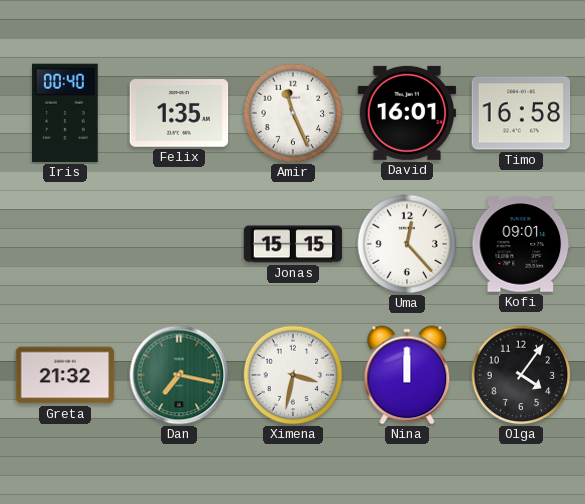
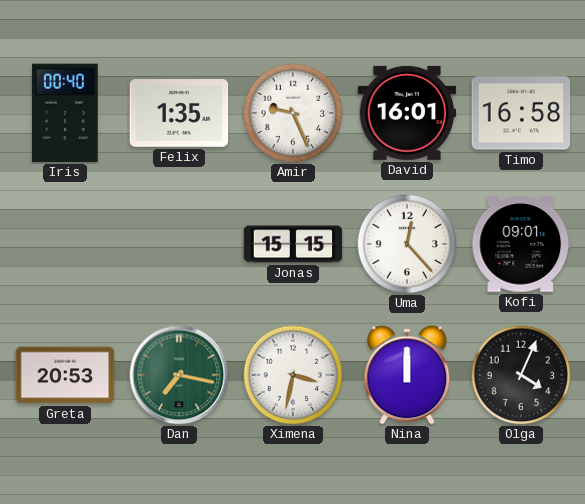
Amir: 11:26 -> 9:26
Greta: 21:32 -> 20:53
Olga: 4:06 -> 4:04
